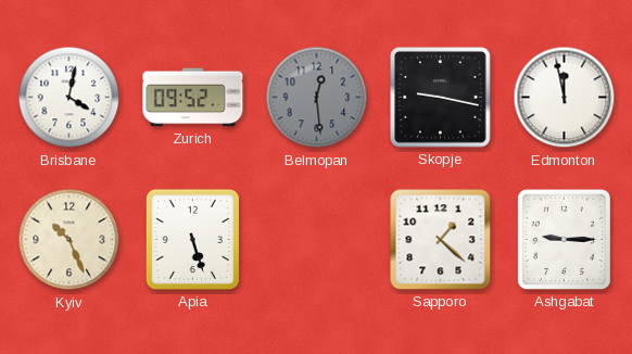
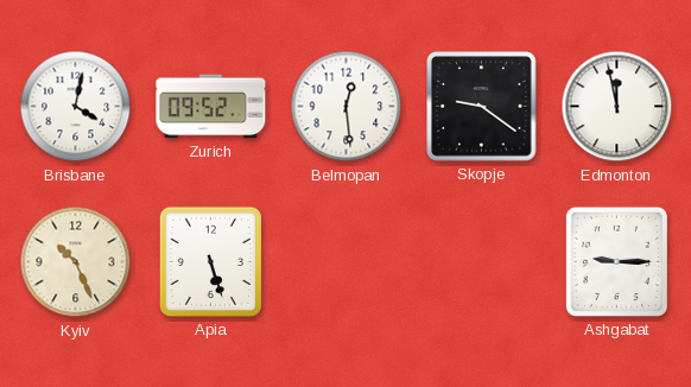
Belmopan dial: grey -> white
Skopje: 9:17 -> 9:21
Sapporo: 1:22 -> none
